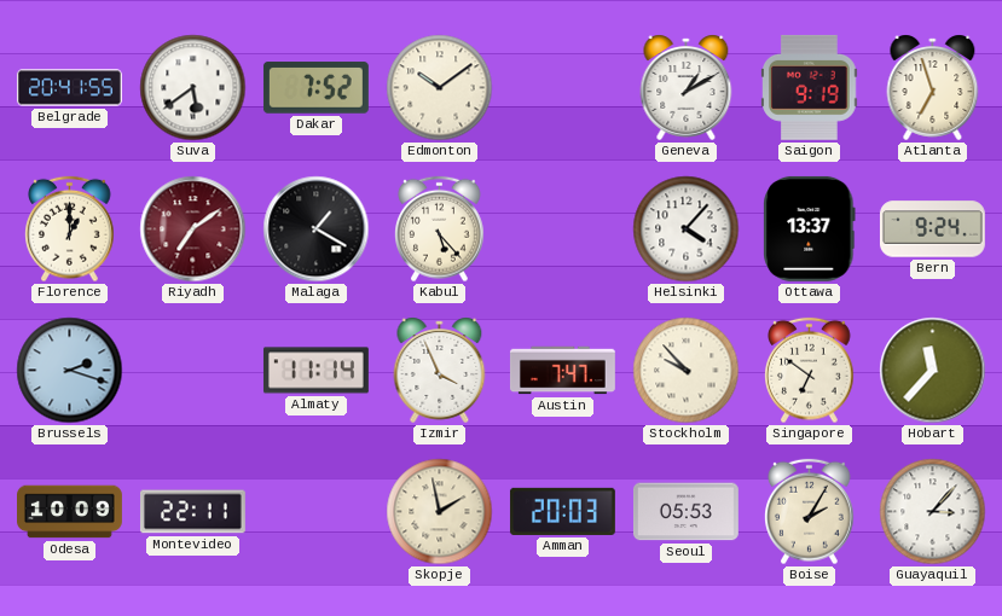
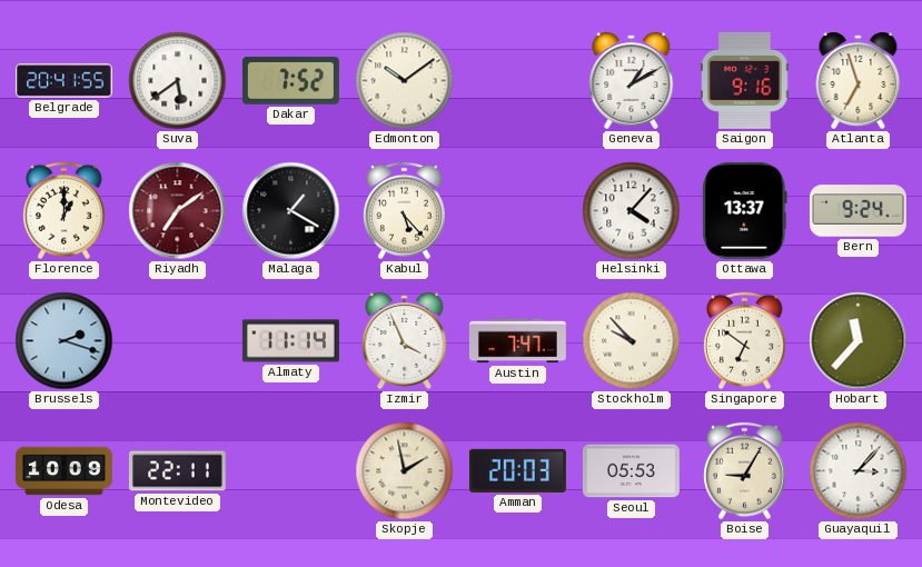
Saigon: 9:19 -> 9:16
Boise: 2:05 -> 9:05
